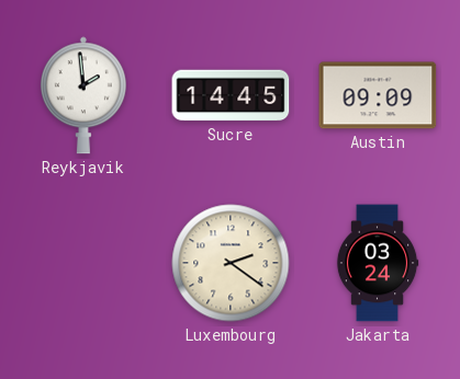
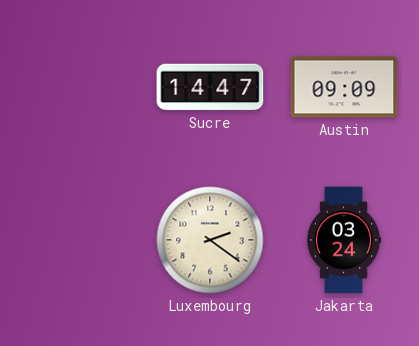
Reykjavik: 1:59 -> none
Sucre: 14:45 -> 14:47
